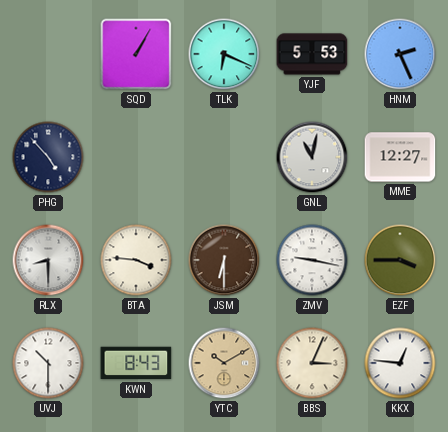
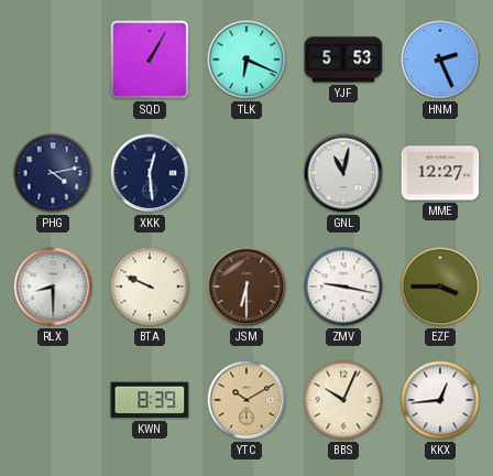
PHG: 4:53 -> 4:13
XKK: none -> 12:29
BTA: 3:46 -> 9:49
UVJ: 10:30 -> none
KWN: 8:43 -> 8:39
BBS: 3:04 -> 10:04
KKX: 12:46 -> 12:44
